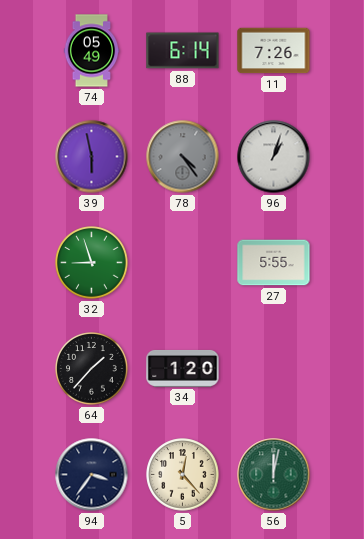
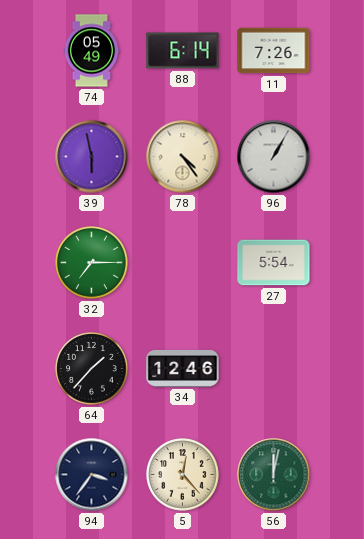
78 dial: grey -> cream
96: 1:03 -> 1:05
32: 8:57 -> 7:15
27: 5:55 -> 5:54
34: 1:20 -> 12:46
